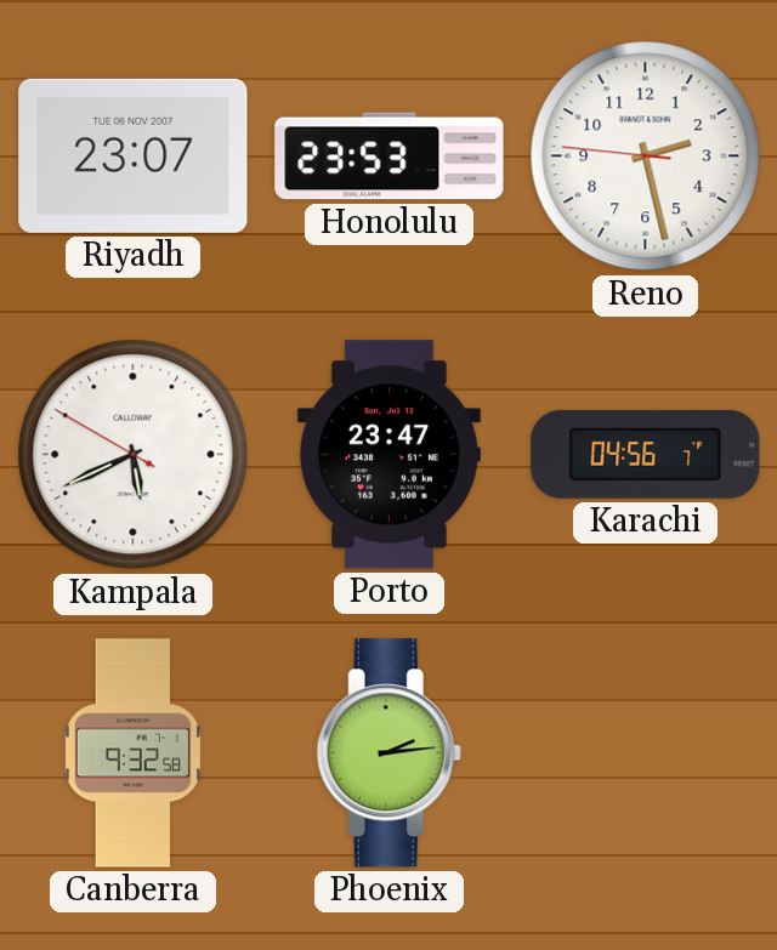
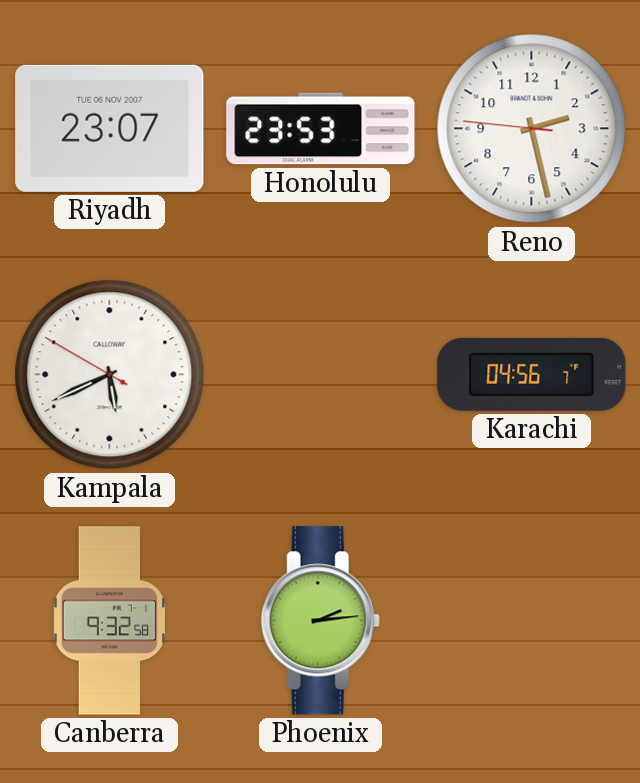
Porto: 23:47 -> none
